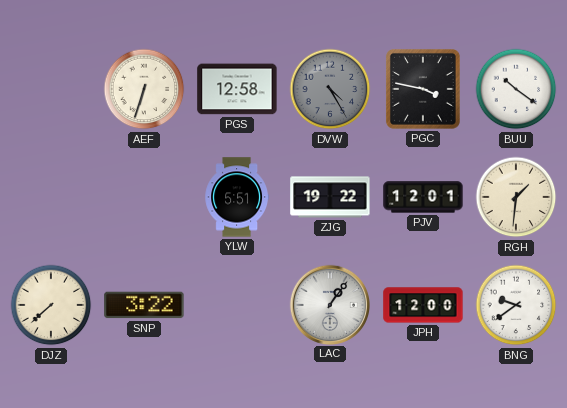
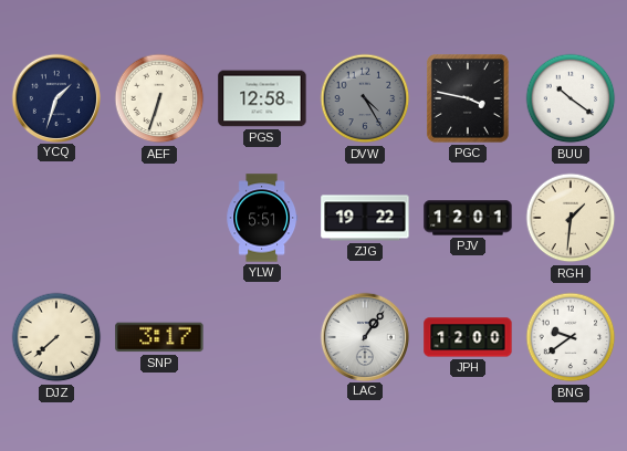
YCQ: none -> 1:33
SNP: 3:22 -> 3:17
